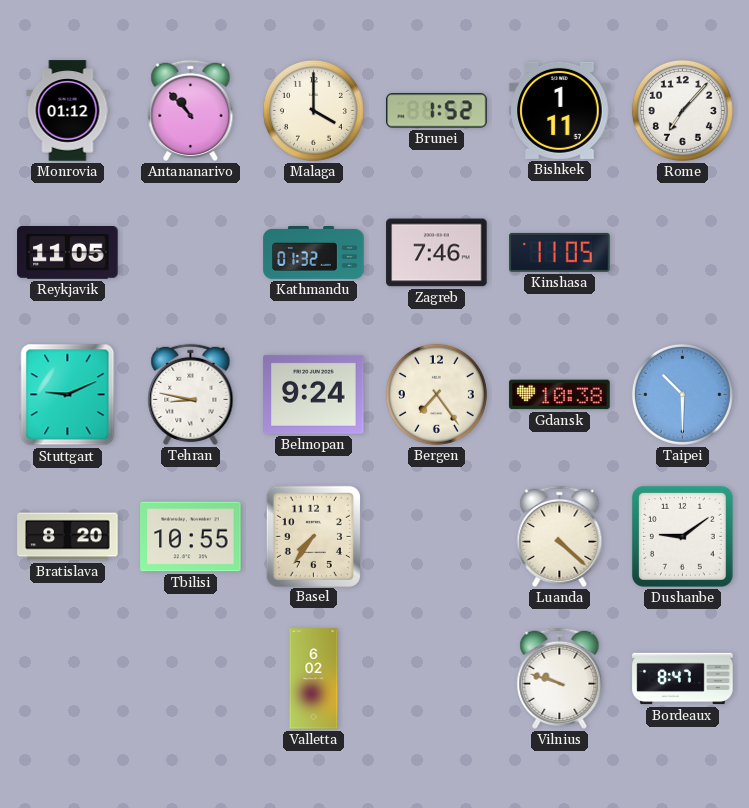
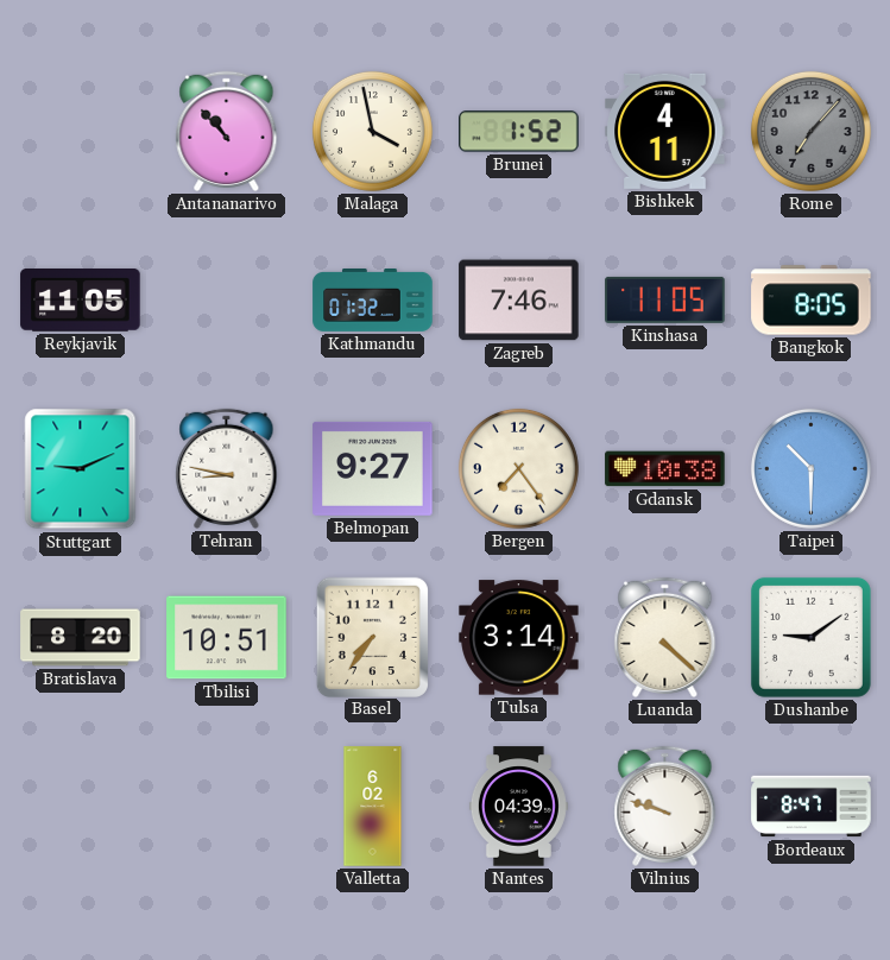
Monrovia: 01:12 -> none
Malaga: 4:00 -> 3:58
Bishkek: 1:11 -> 4:11
Rome dial: white -> grey
Bangkok: none -> 8:05
Belmopan: 9:24 -> 9:27
Tbilisi: 10:55 -> 10:51
Tulsa: none -> 3:14
Nantes: none -> 04:39
